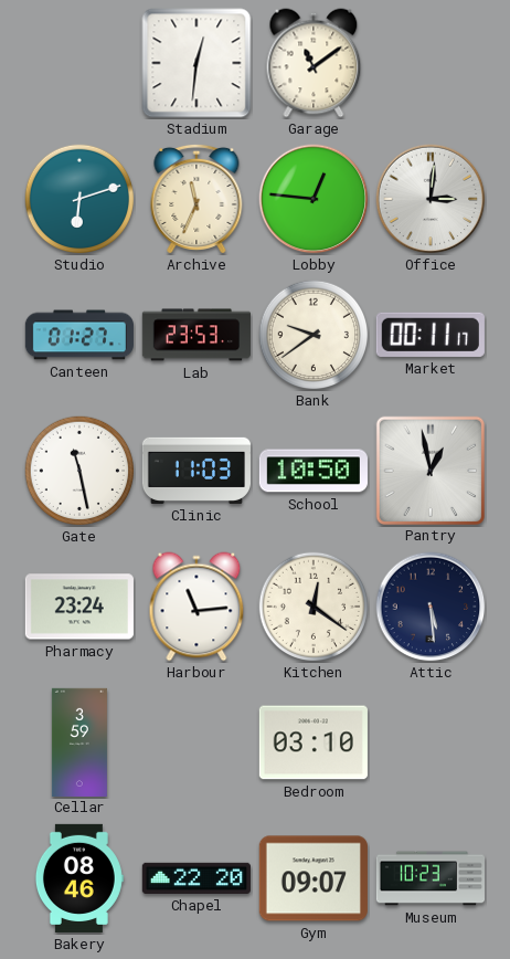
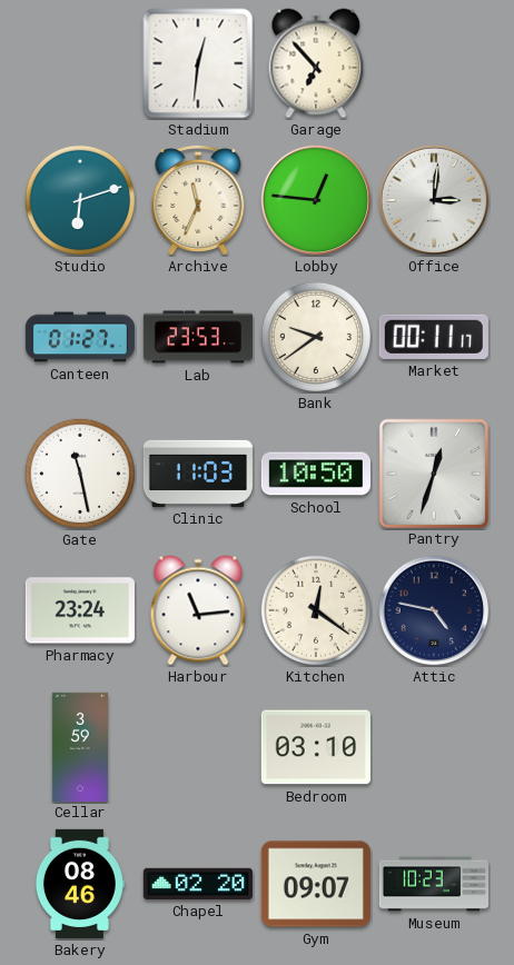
Garage: 11:09 -> 6:53
Pantry: 12:58 -> 12:33
Attic: 5:29 -> 4:47
Chapel: 22:20 -> 02:20
